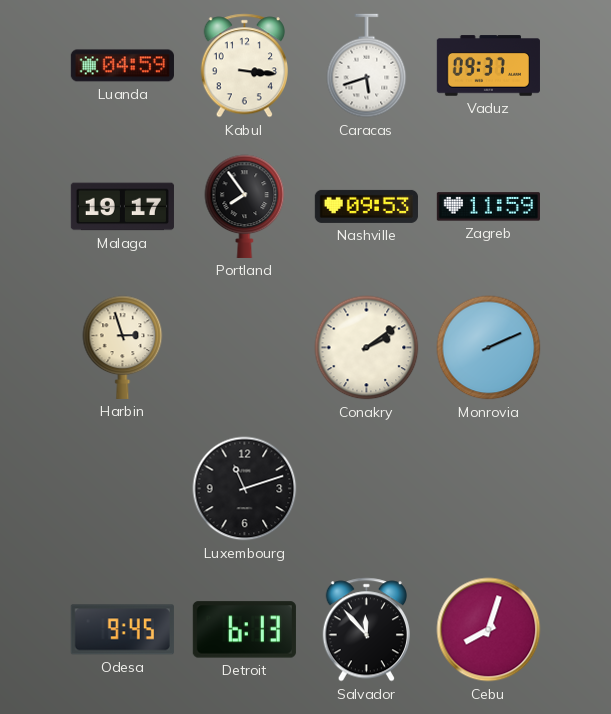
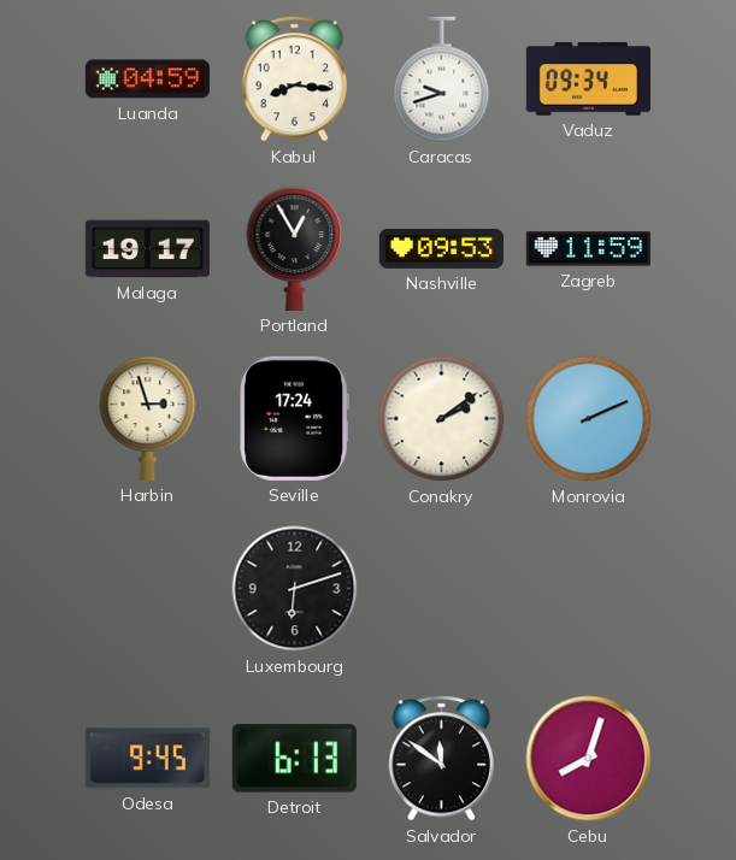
Kabul: 3:16 -> 8:16
Caracas: 5:42 -> 9:42
Vaduz: 09:37 -> 09:34
Portland: 7:54 -> 12:55
Seville: none -> 17:24
Luxembourg: 11:12 -> 6:12
Salvador: 11:53 -> 11:51
